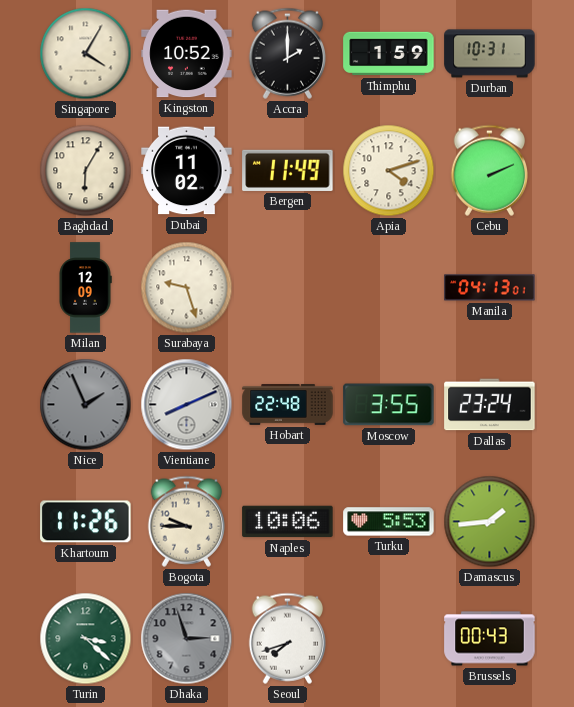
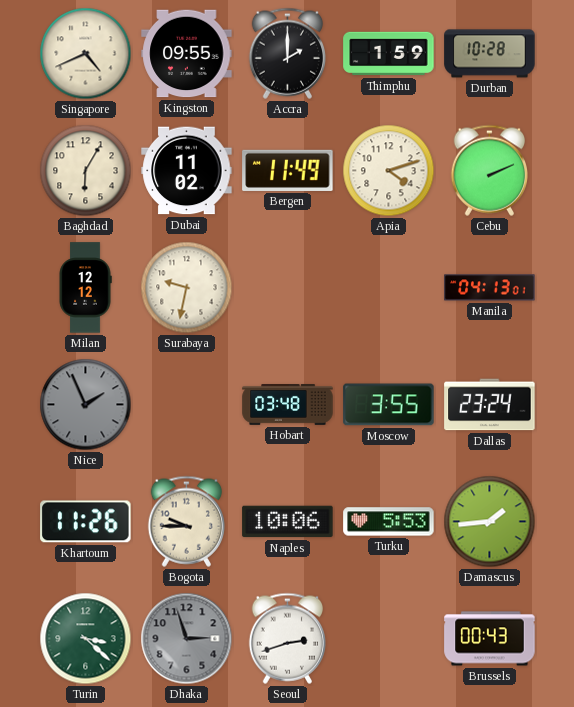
Singapore: 4:05 -> 4:41
Kingston: 10:52 -> 09:55
Durban: 10:31 -> 10:28
Milan: 12:09 -> 12:12
Surabaya: 9:27 -> 9:32
Vientiane: 8:11 -> none
Hobart: 22:48 -> 03:48
Seoul: 7:42 -> 2:42
